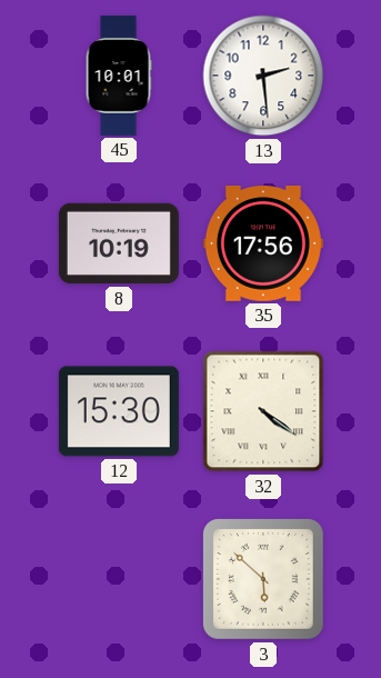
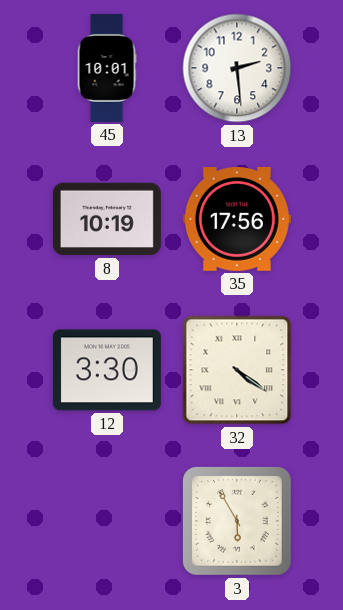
12: 15:30 -> 3:30
3: 5:52 -> 5:55
